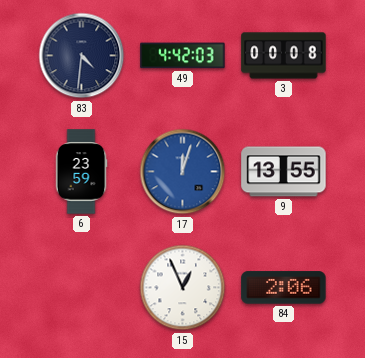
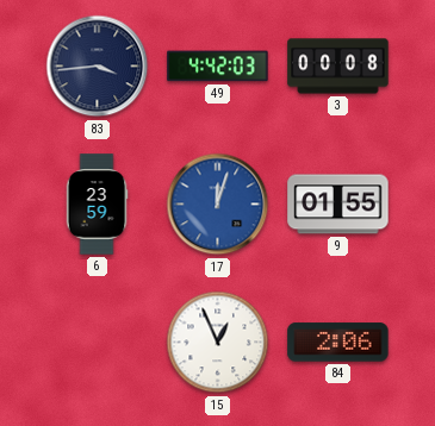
83: 4:31 -> 3:44
9: 13:55 -> 01:55
